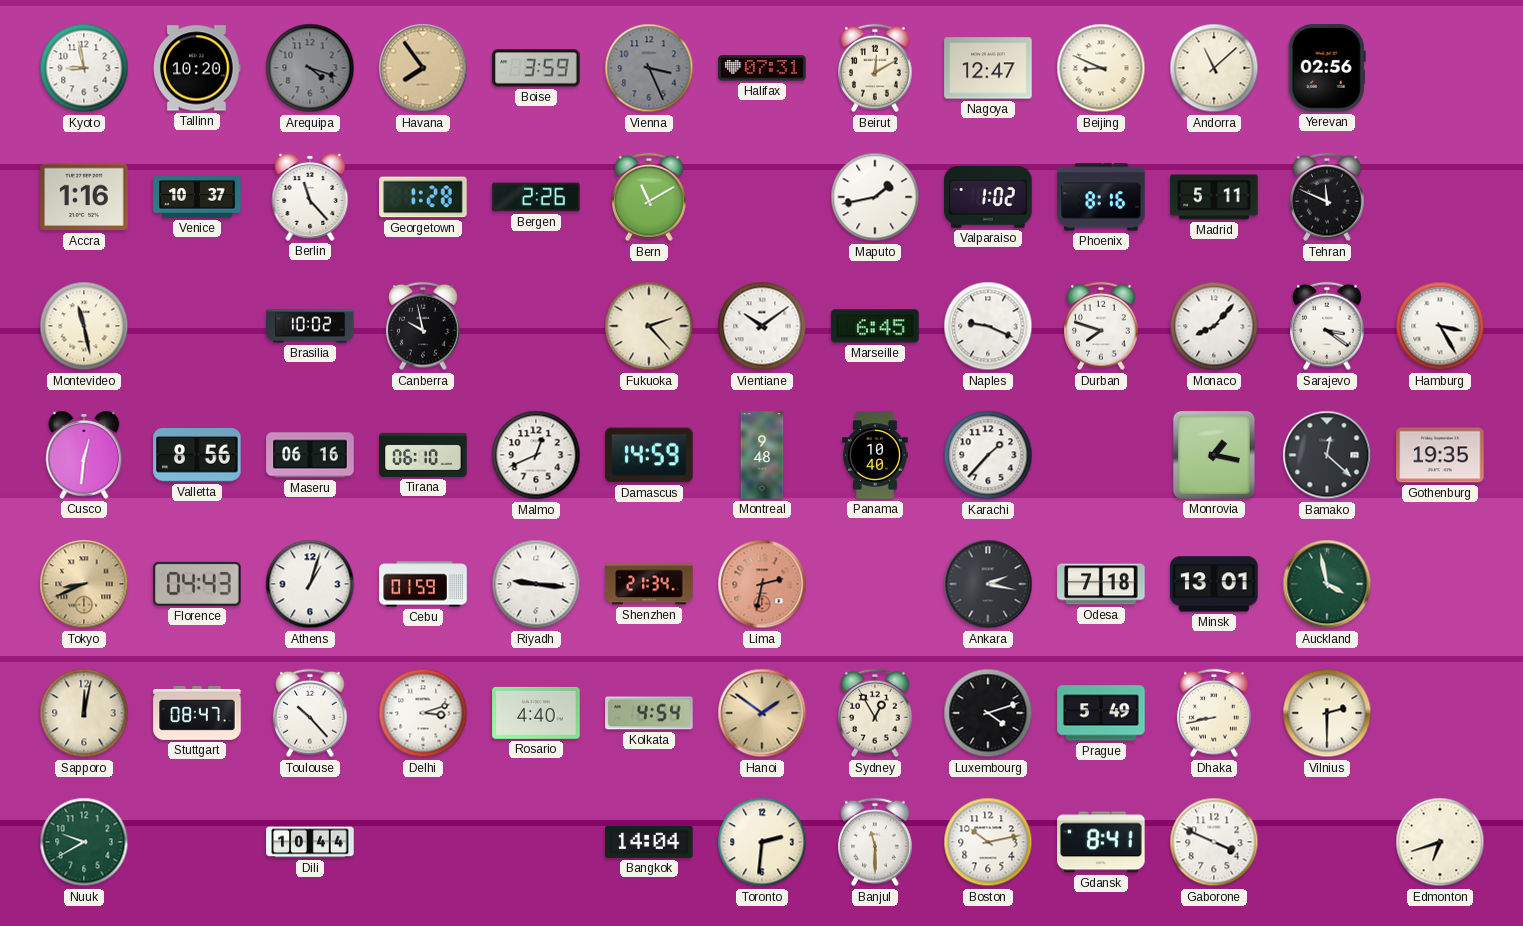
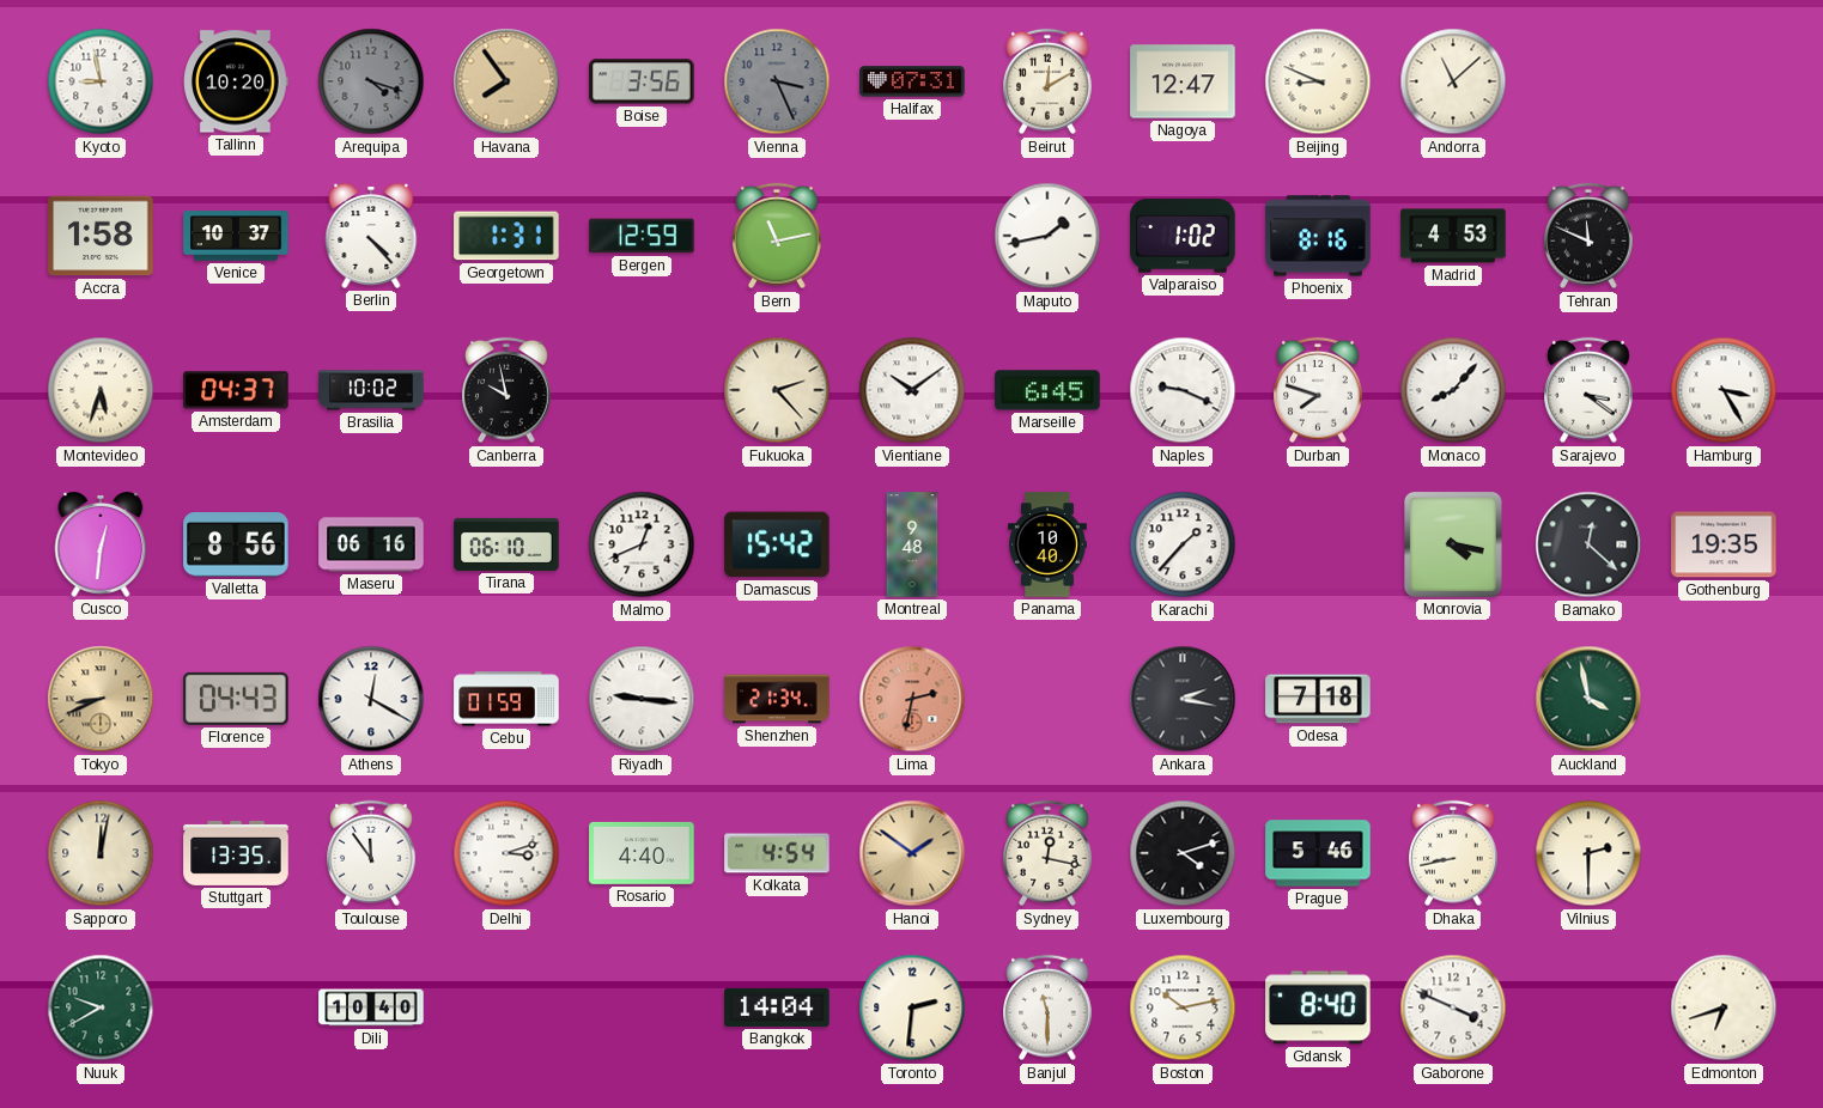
Boise: 3:59 -> 3:56
Yerevan: 02:56 -> none
Accra: 1:16 -> 1:58
Berlin: 11:23 -> 4:23
Georgetown: 1:28 -> 1:31
Bergen: 2:26 -> 12:59
Bern: 11:10 -> 11:13
Madrid: 5:11 -> 4:53
Montevideo: 11:28 -> 5:33
Amsterdam: none -> 04:37
Damascus: 14:59 -> 15:42
Monrovia: 1:17 -> 4:17
Athens: 1:03 -> 12:20
Minsk: 13:01 -> none
Stuttgart: 08:47 -> 13:35
Toulouse: 10:23 -> 11:54
Sydney: 12:55 -> 12:17
Prague: 5:49 -> 5:46
Dili: 10:44 -> 10:40
Gdansk: 8:41 -> 8:40
